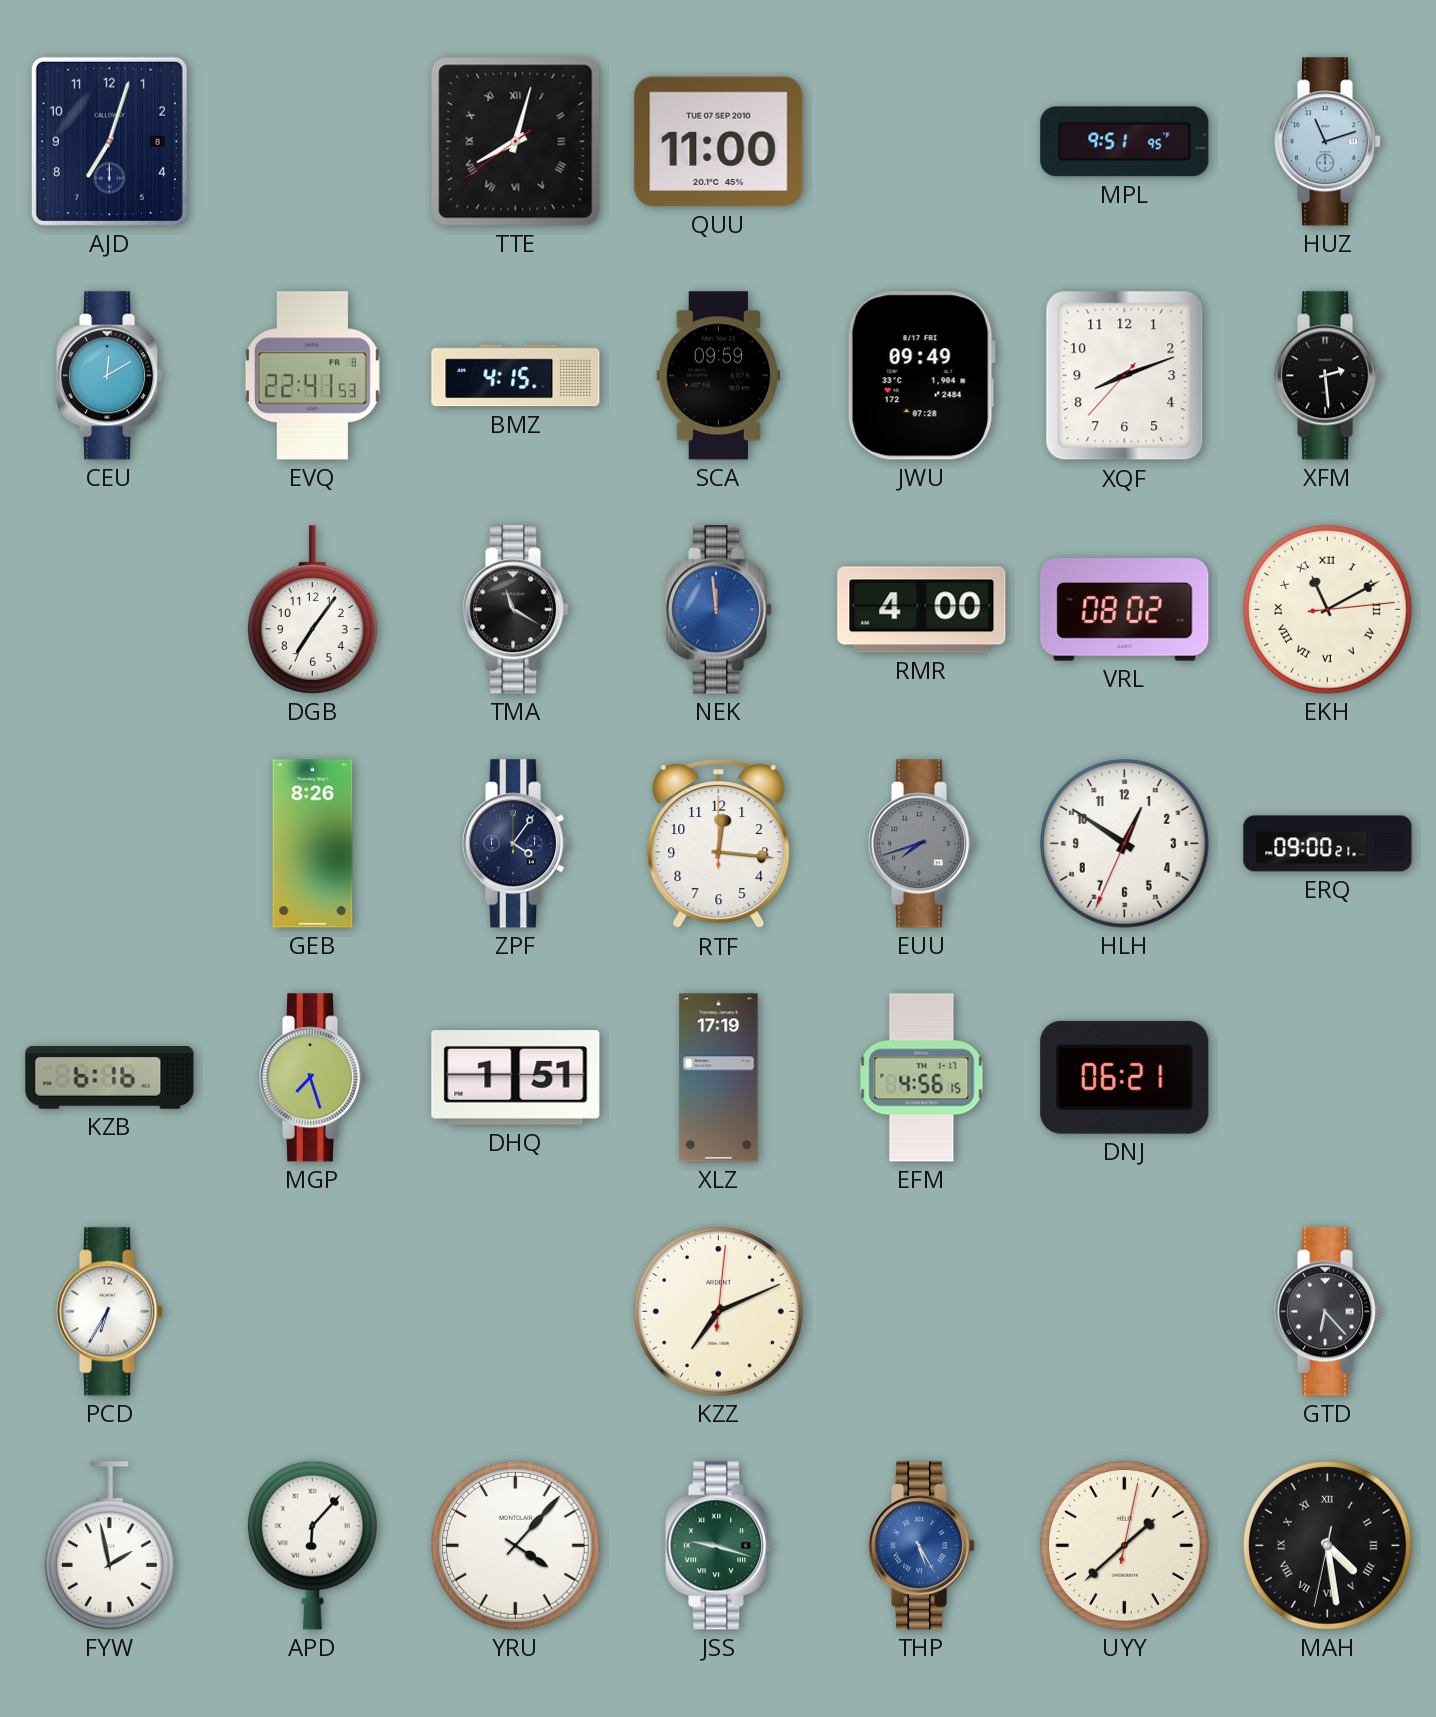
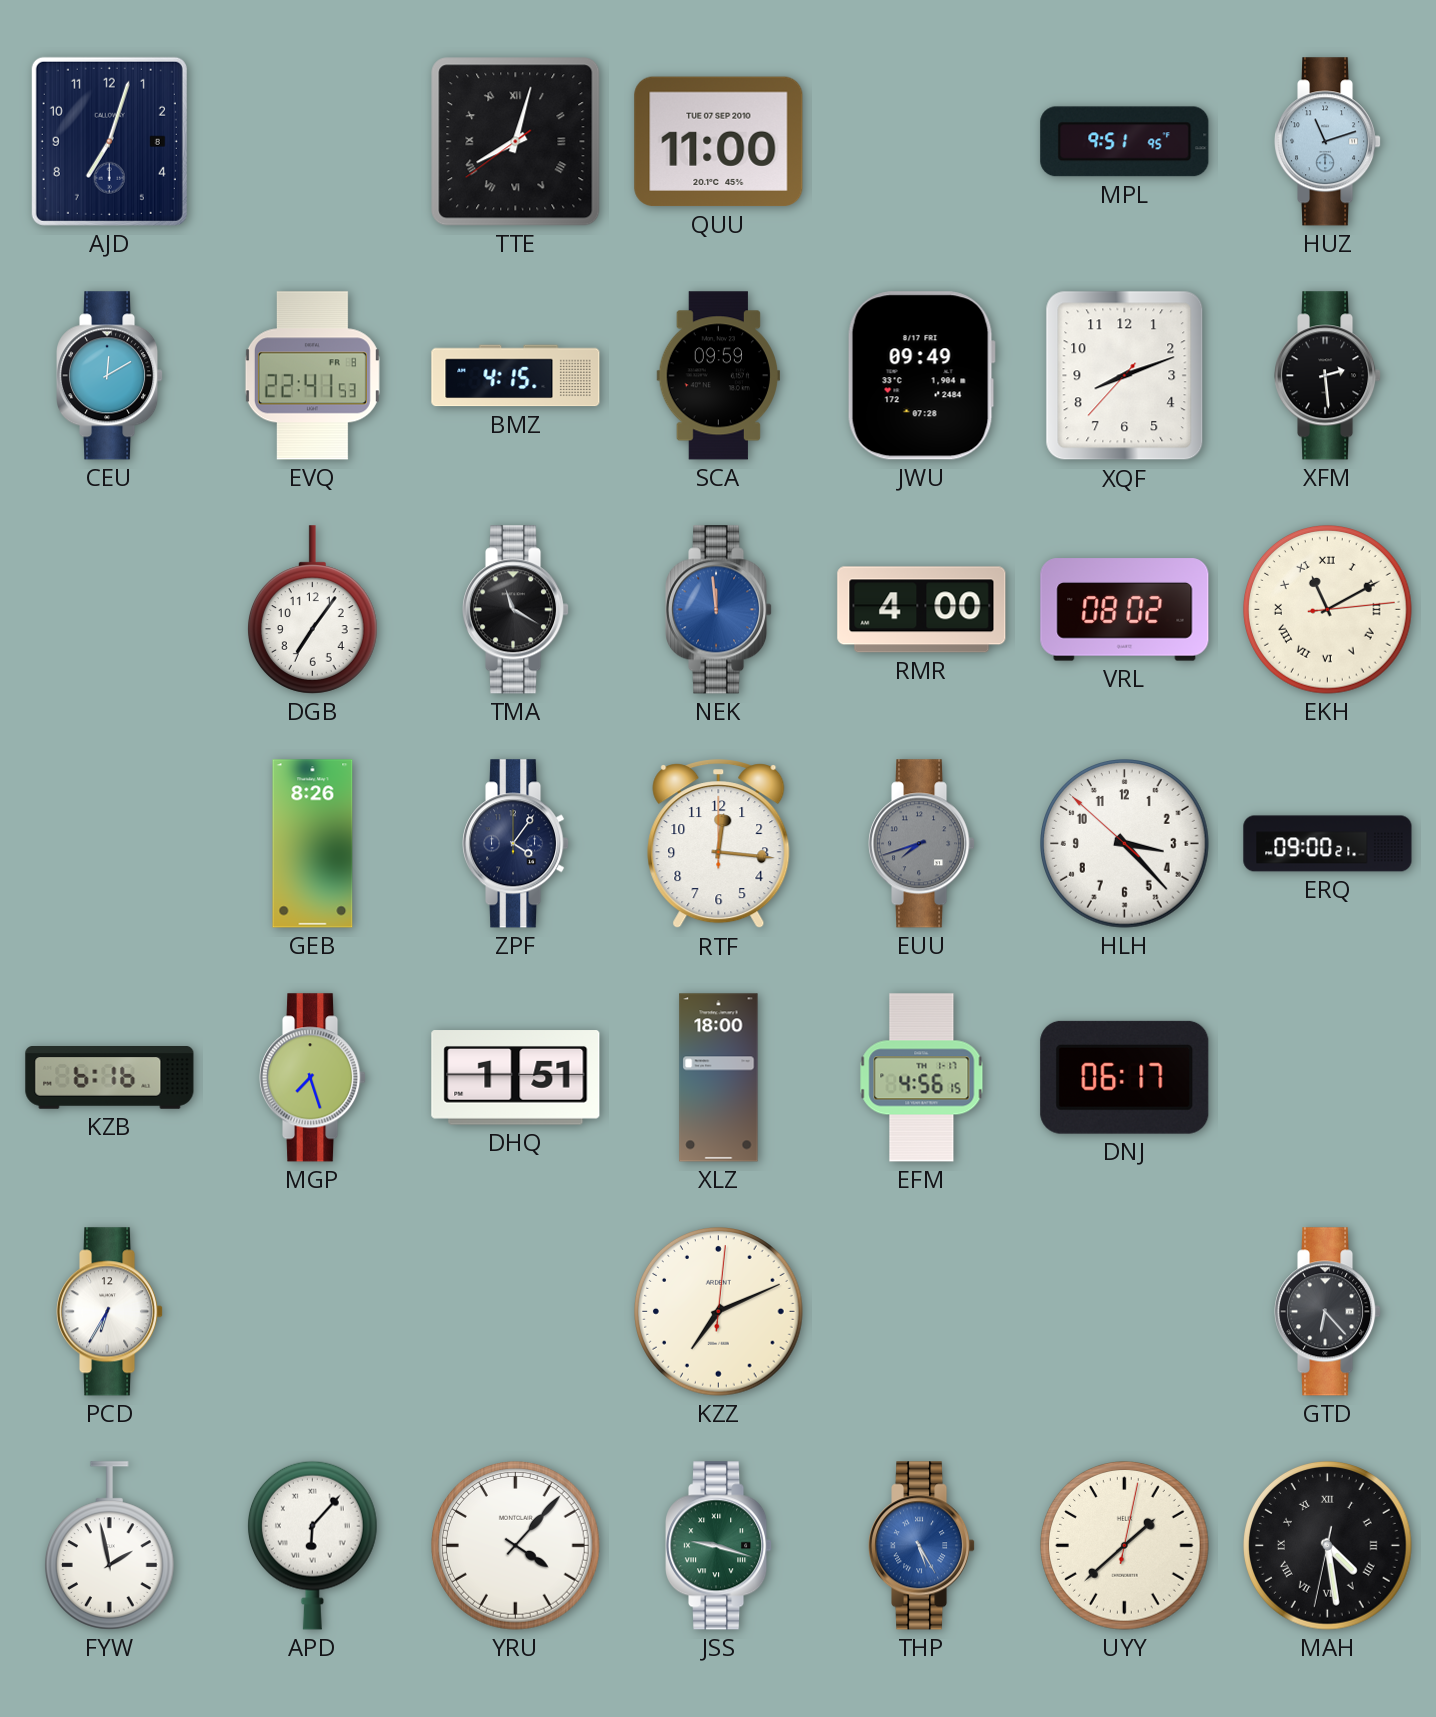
HLH: 12:50 -> 3:22
XLZ: 17:19 -> 18:00
DNJ: 06:21 -> 06:17
